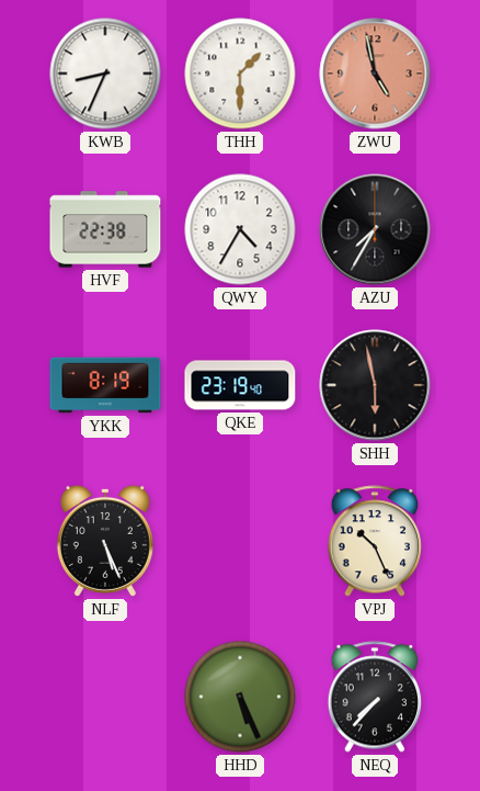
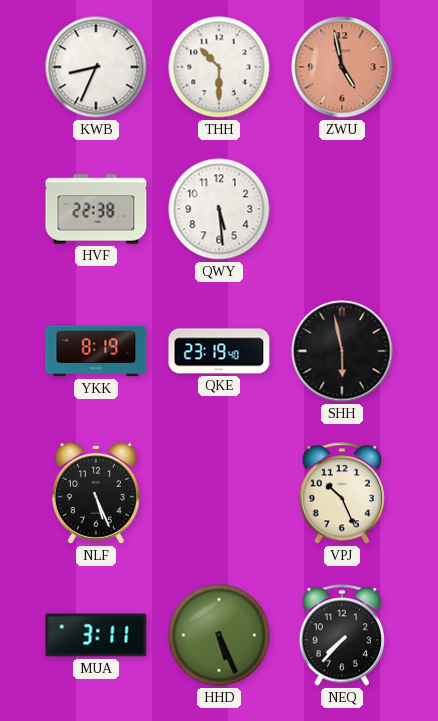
THH: 1:30 -> 10:30
QWY: 4:35 -> 5:29
AZU: 7:35 -> none
MUA: none -> 3:11
